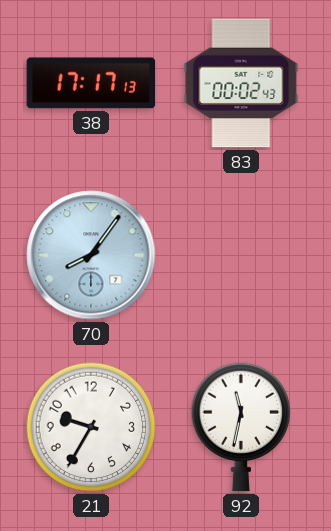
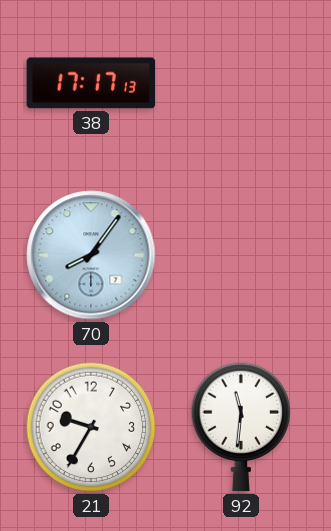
83: 00:02 -> none
92: 11:32 -> 11:31
